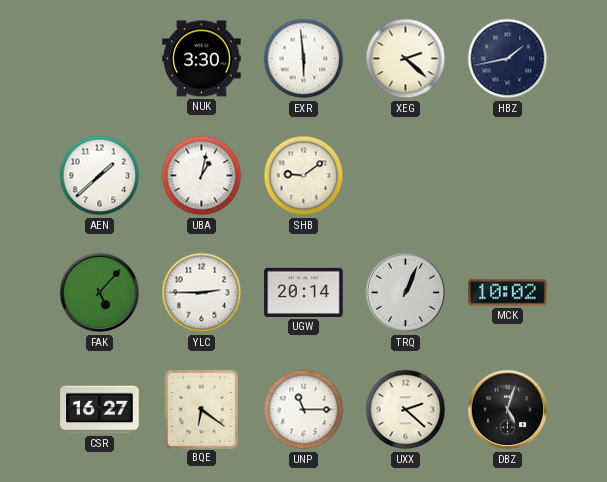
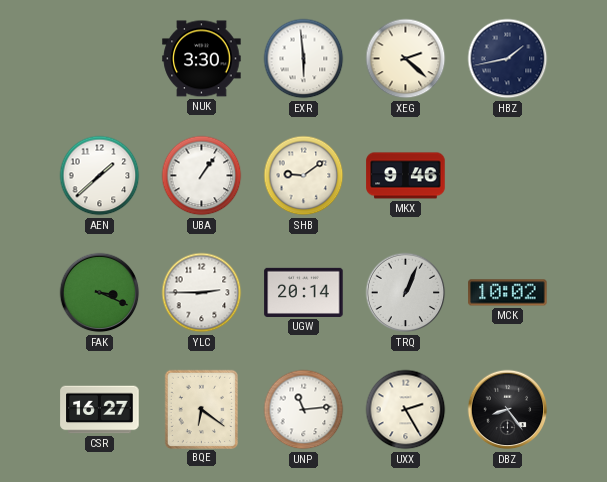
UBA: 1:02 -> 1:06
MKX: none -> 9:46
FAK: 5:07 -> 3:19
UNP: 11:15 -> 11:14
UXX: 2:22 -> 2:25
DBZ: 5:03 -> 8:24
